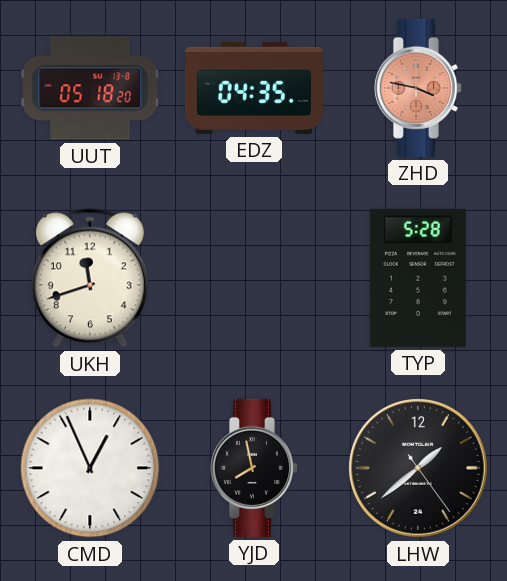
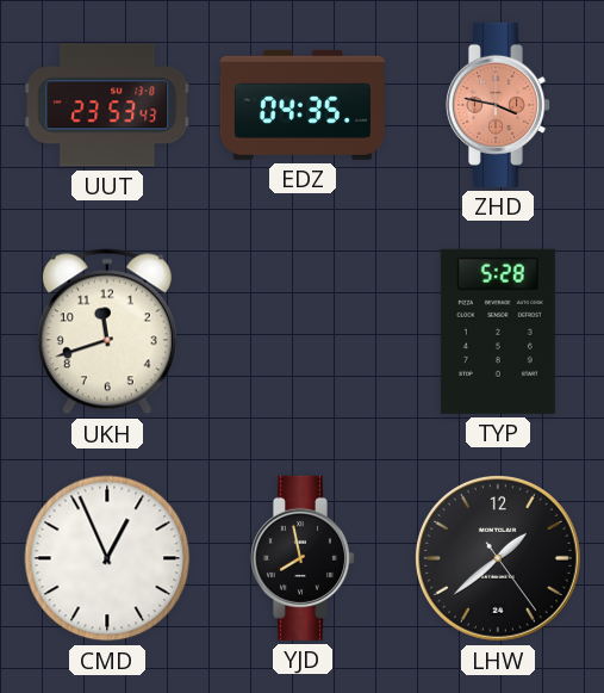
UUT: 05:18 -> 23:53
